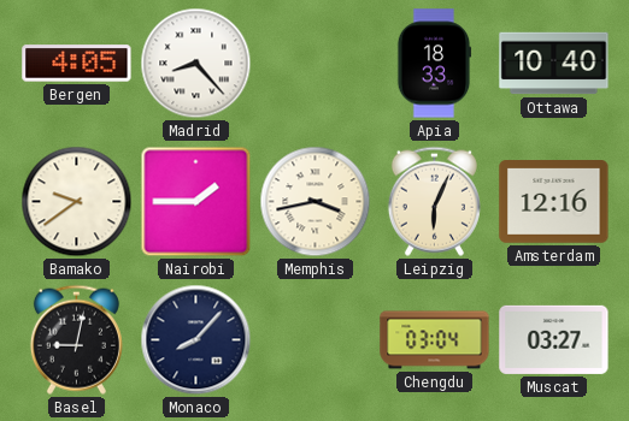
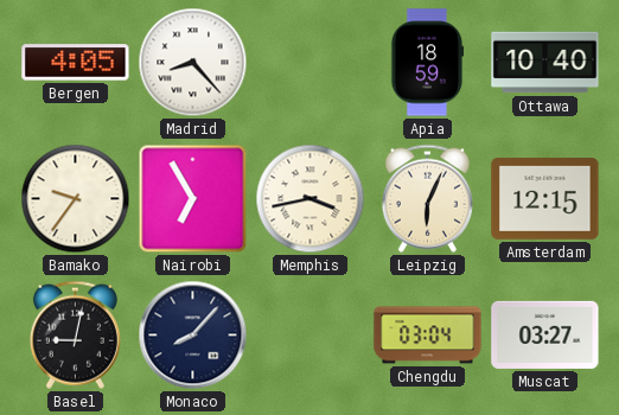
Apia: 18:33 -> 18:59
Bamako: 9:39 -> 9:36
Nairobi: 1:45 -> 6:55
Amsterdam: 12:16 -> 12:15
